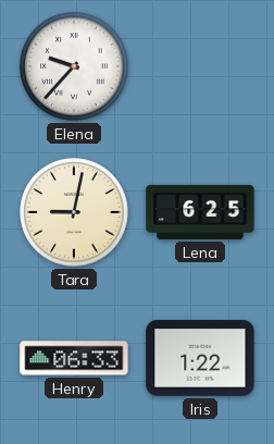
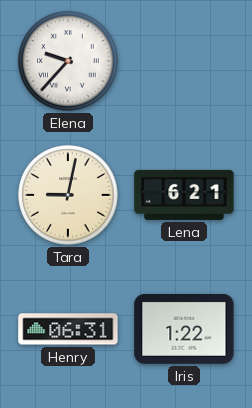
Lena: 6:25 -> 6:21
Henry: 06:33 -> 06:31
